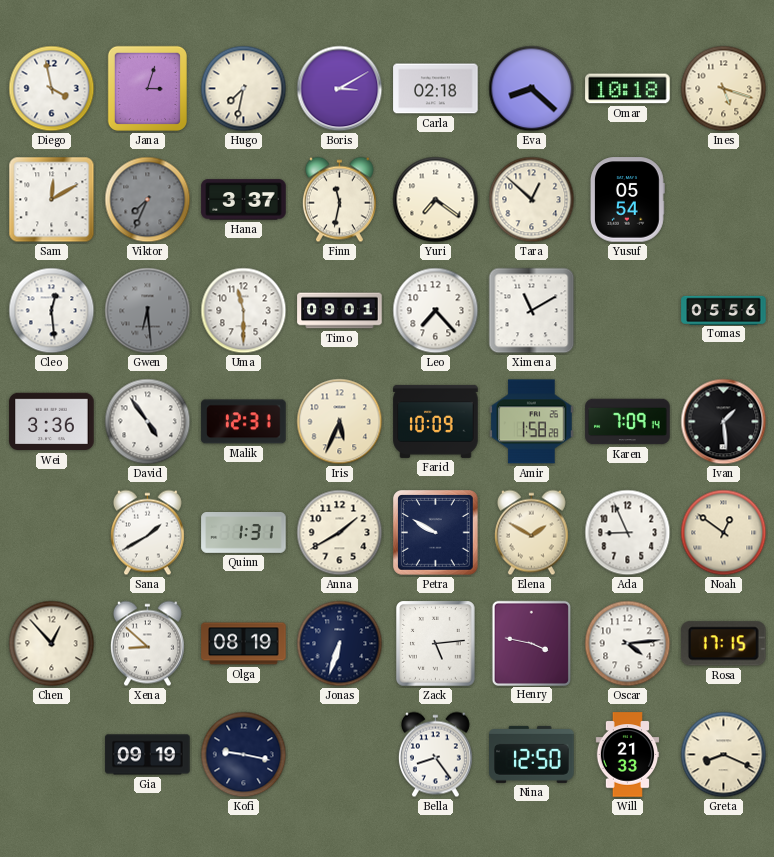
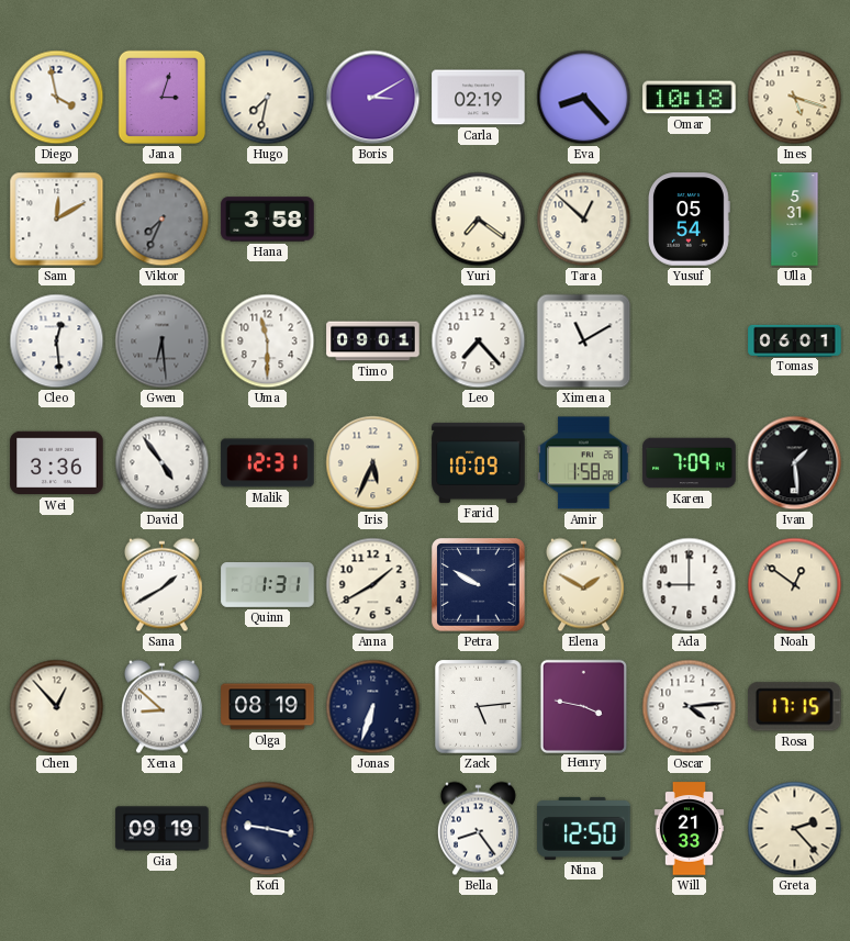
Carla: 02:18 -> 02:19
Eva: 8:22 -> 8:23
Hana: 3:37 -> 3:58
Finn: 11:32 -> none
Ulla: none -> 5:31
Tomas: 05:56 -> 06:01
Ada: 8:56 -> 9:00
Greta: 8:19 -> 2:23
